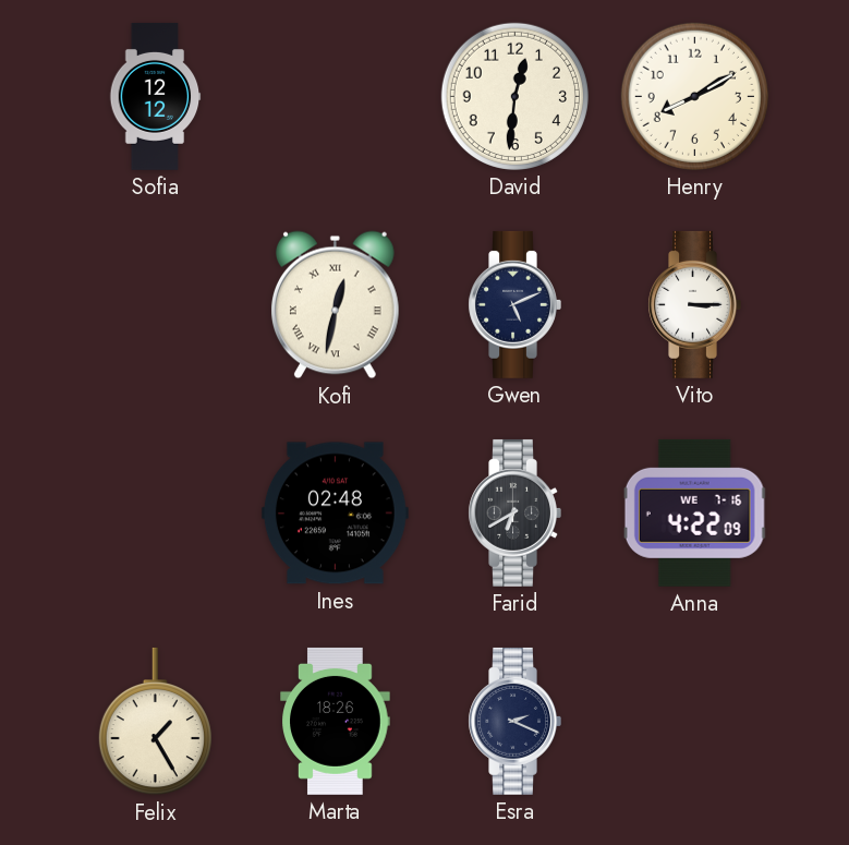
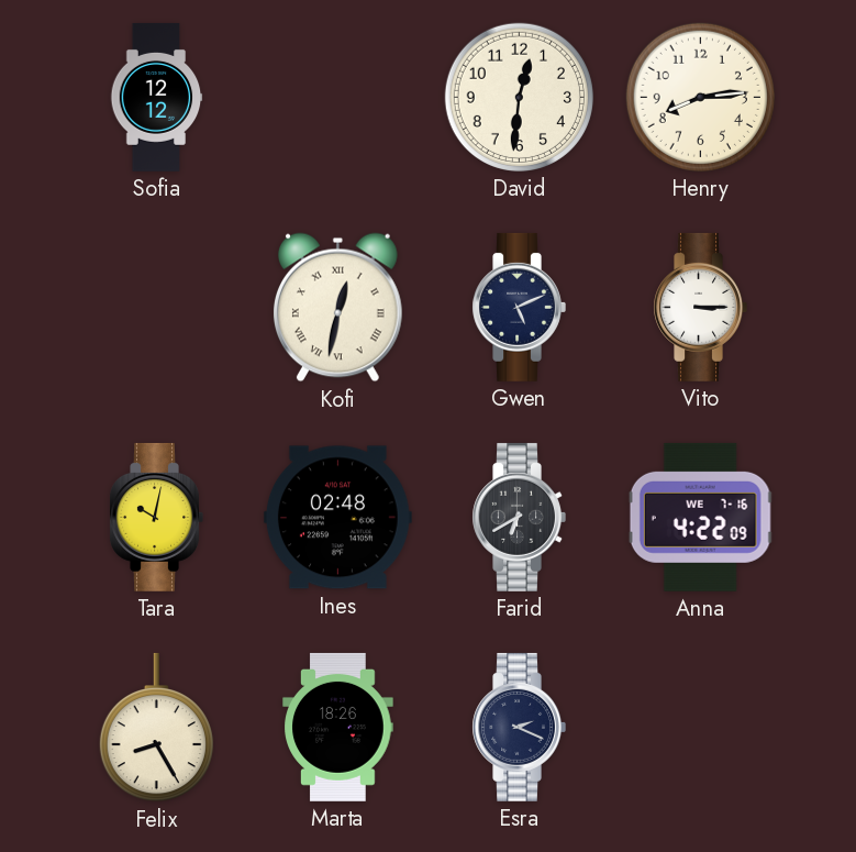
Henry: 8:10 -> 8:14
Tara: none -> 10:02
Felix: 1:25 -> 8:25
